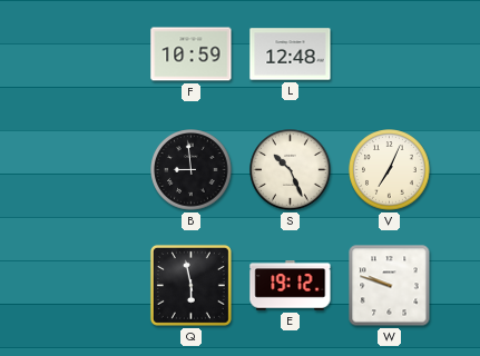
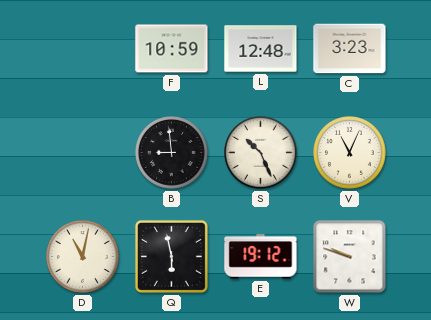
C: none -> 3:23
V: 7:04 -> 11:04
D: none -> 11:02
